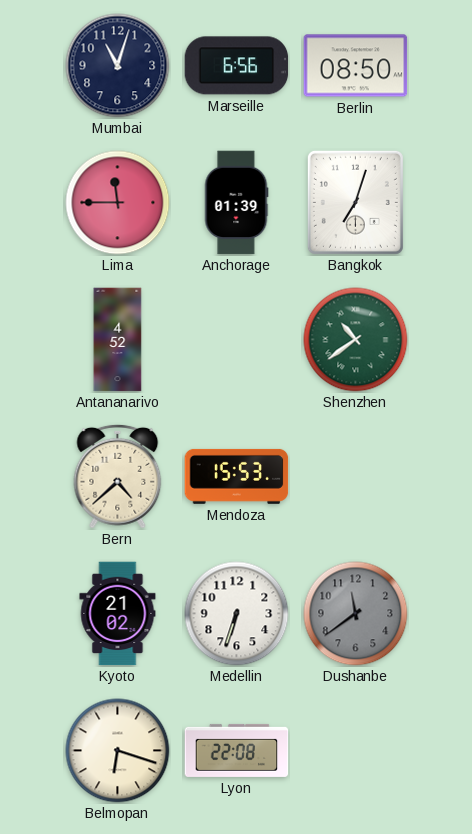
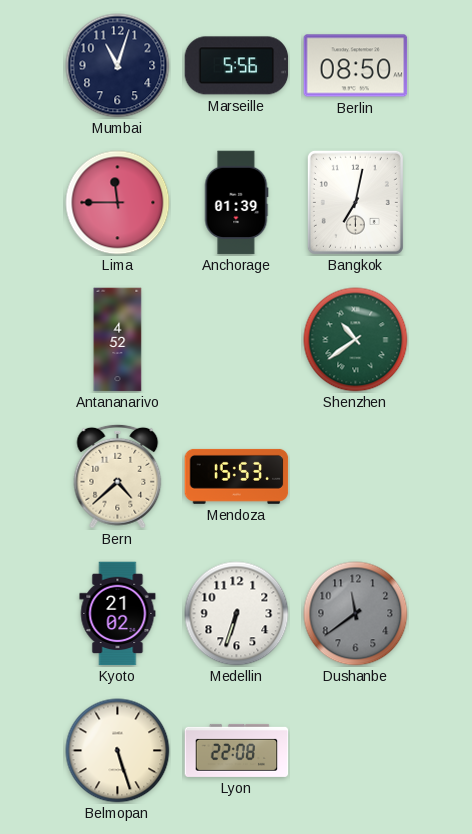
Marseille: 6:56 -> 5:56
Bangkok: 7:03 -> 7:02
Belmopan: 6:18 -> 5:27
